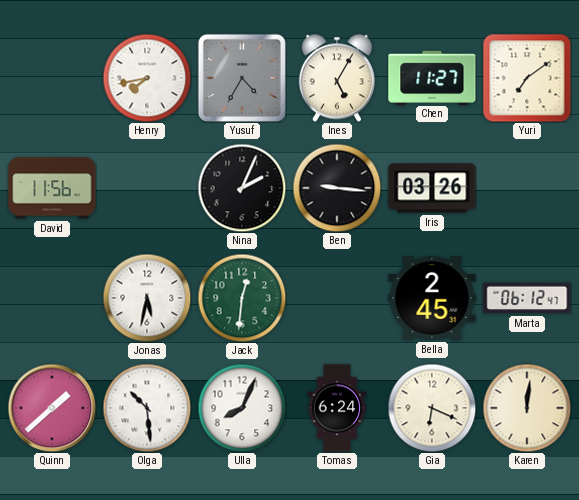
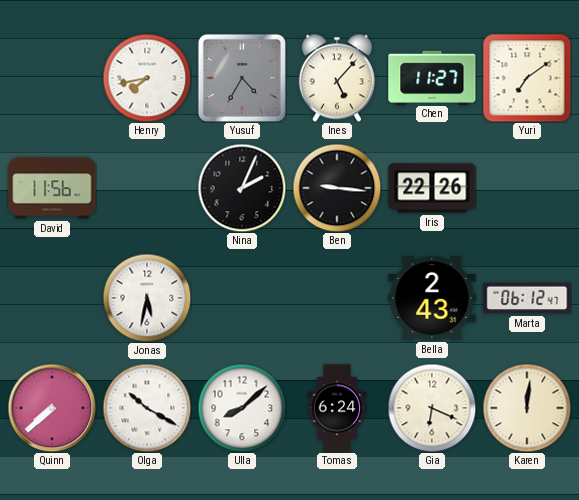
Ines: 5:05 -> 5:07
Iris: 03:26 -> 22:26
Jack: 12:31 -> none
Bella: 2:45 -> 2:43
Quinn: 1:38 -> 7:38
Olga: 10:29 -> 10:20
Ulla: 8:04 -> 8:08
